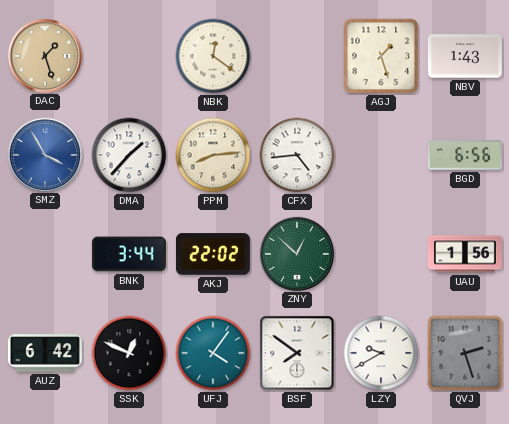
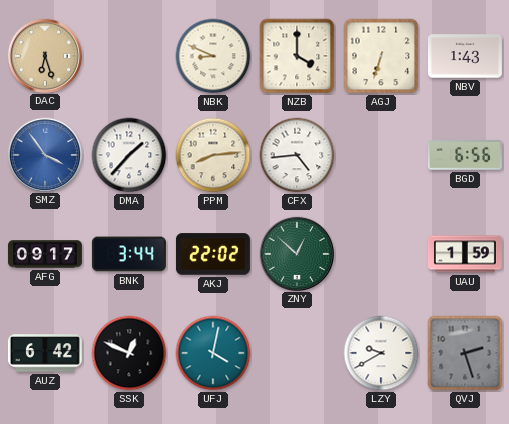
DAC: 1:27 -> 6:27
NBK: 12:21 -> 8:49
NZB: none -> 4:00
AGJ: 1:27 -> 6:33
SMZ: 3:55 -> 3:54
AFG: none -> 09:17
UAU: 1:56 -> 1:59
UFJ: 4:06 -> 4:02
BSF: 7:51 -> none
